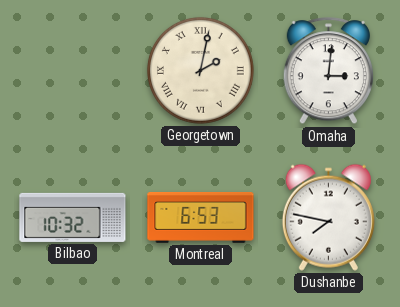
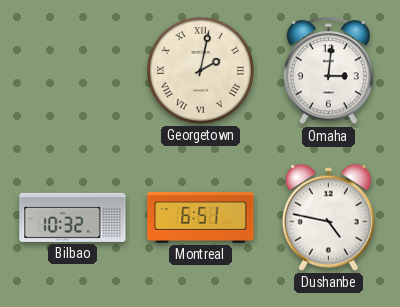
Montreal: 6:53 -> 6:51
Dushanbe: 7:47 -> 4:47
